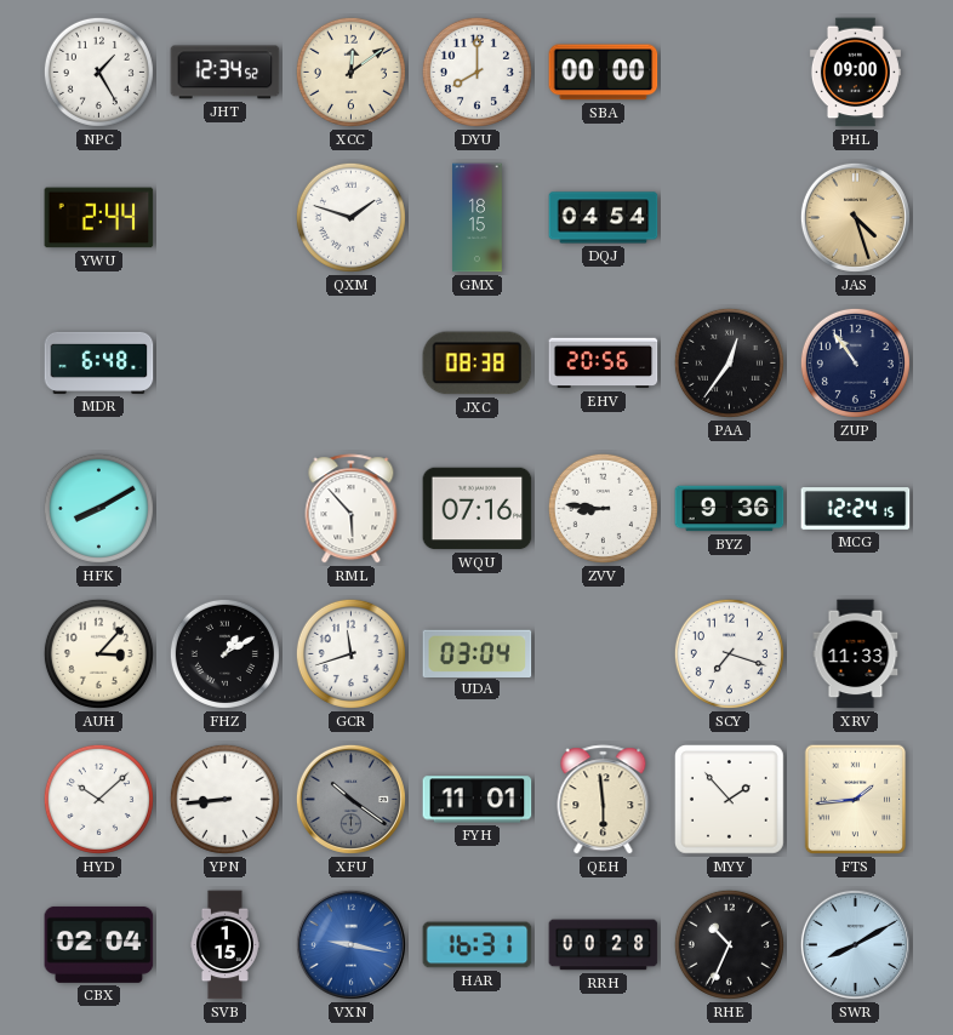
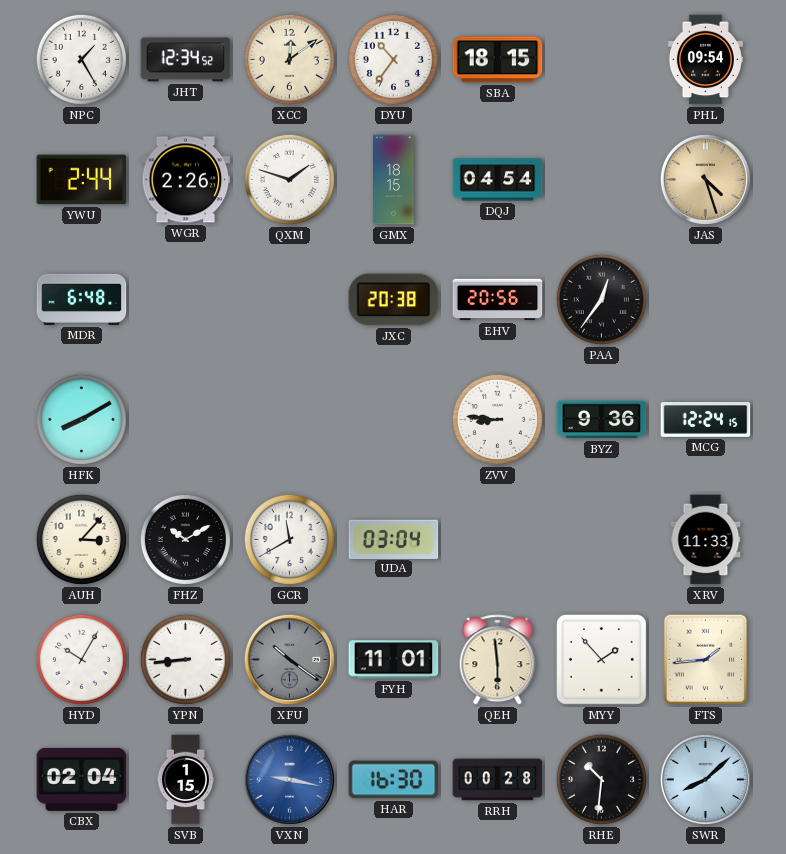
DYU: 8:00 -> 10:36
SBA: 00:00 -> 18:15
PHL: 09:00 -> 09:54
WGR: none -> 2:26
JXC: 08:38 -> 20:38
ZUP: 10:54 -> none
RML: 5:53 -> none
WQU: 07:16 -> none
FHZ: 1:10 -> 10:10
GCR: 11:42 -> 11:40
SCY: 7:18 -> none
HYD: 10:08 -> 10:05
HAR: 16:31 -> 16:30
RHE: 10:34 -> 10:31
SWR: 8:10 -> 8:08
